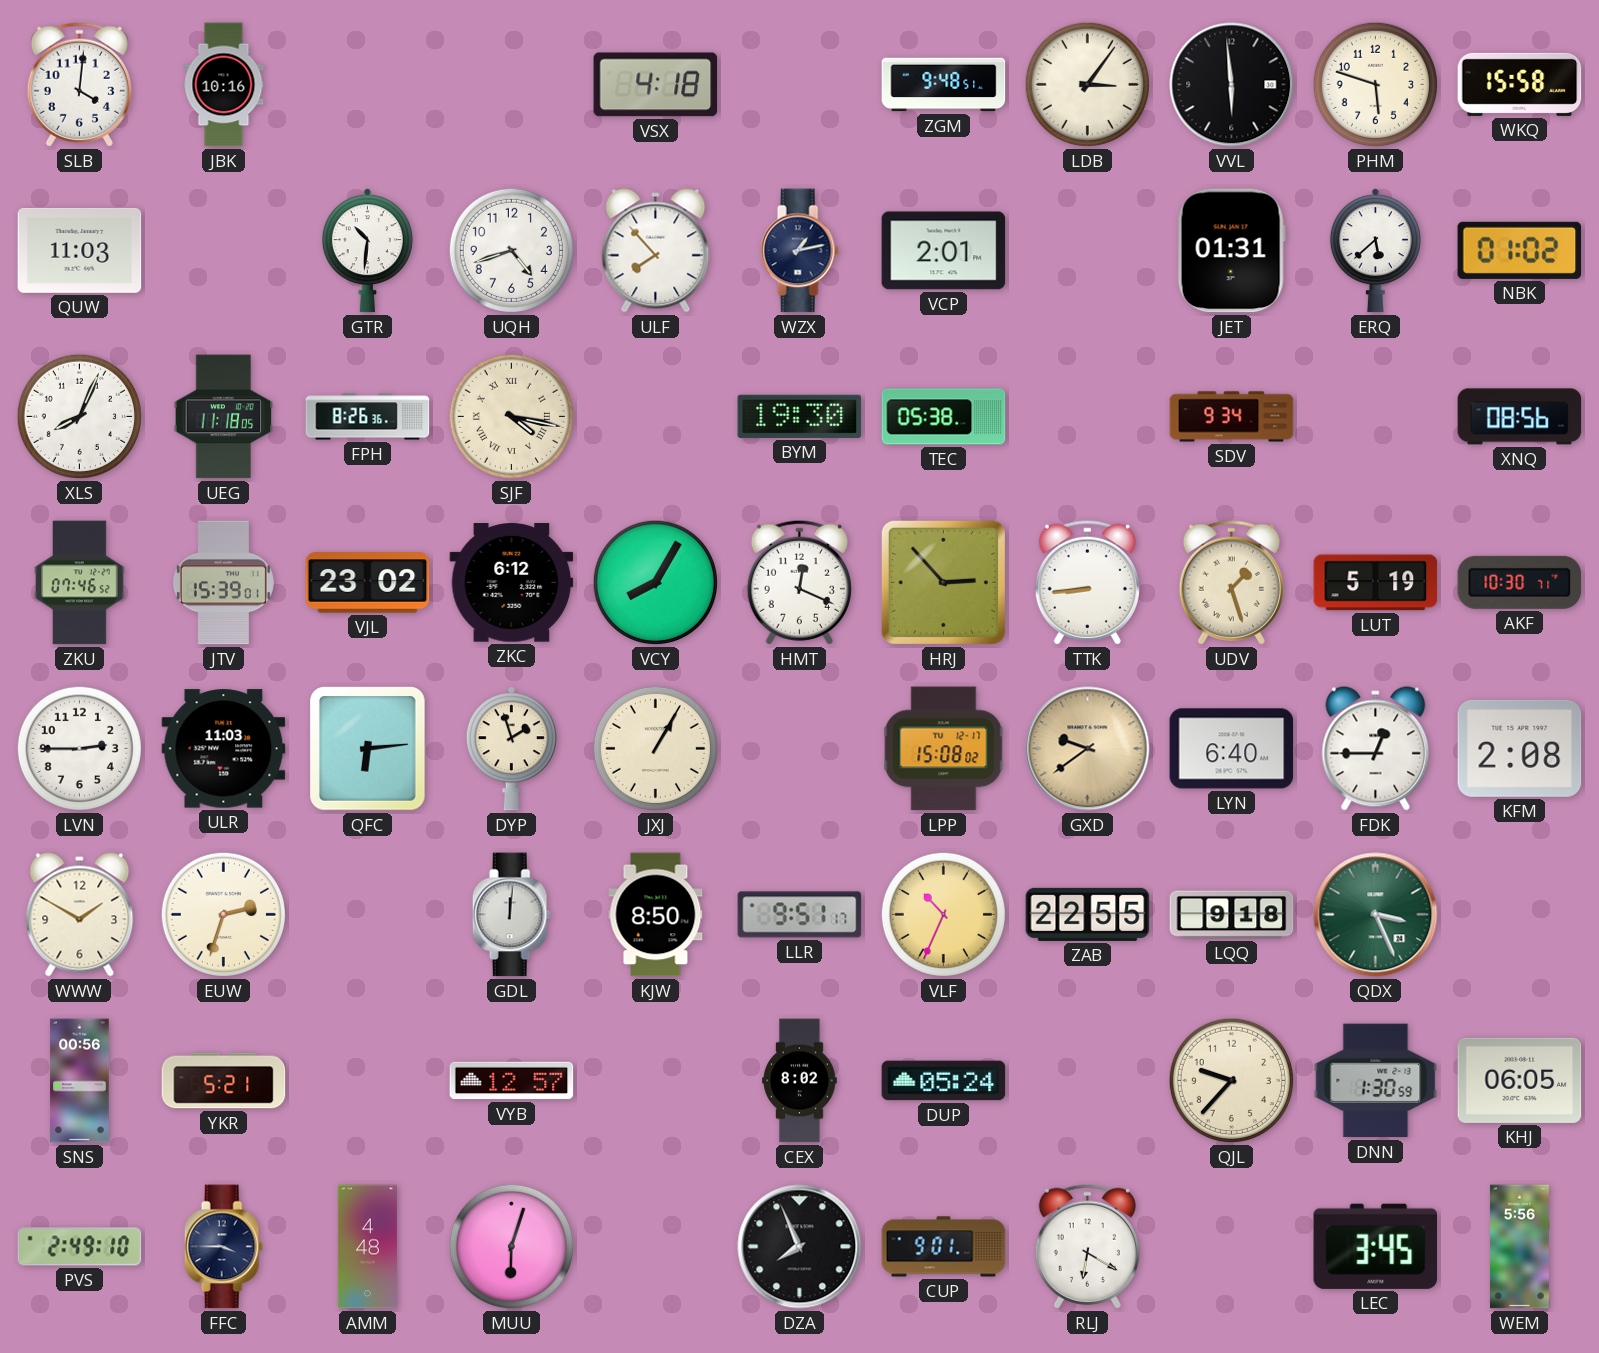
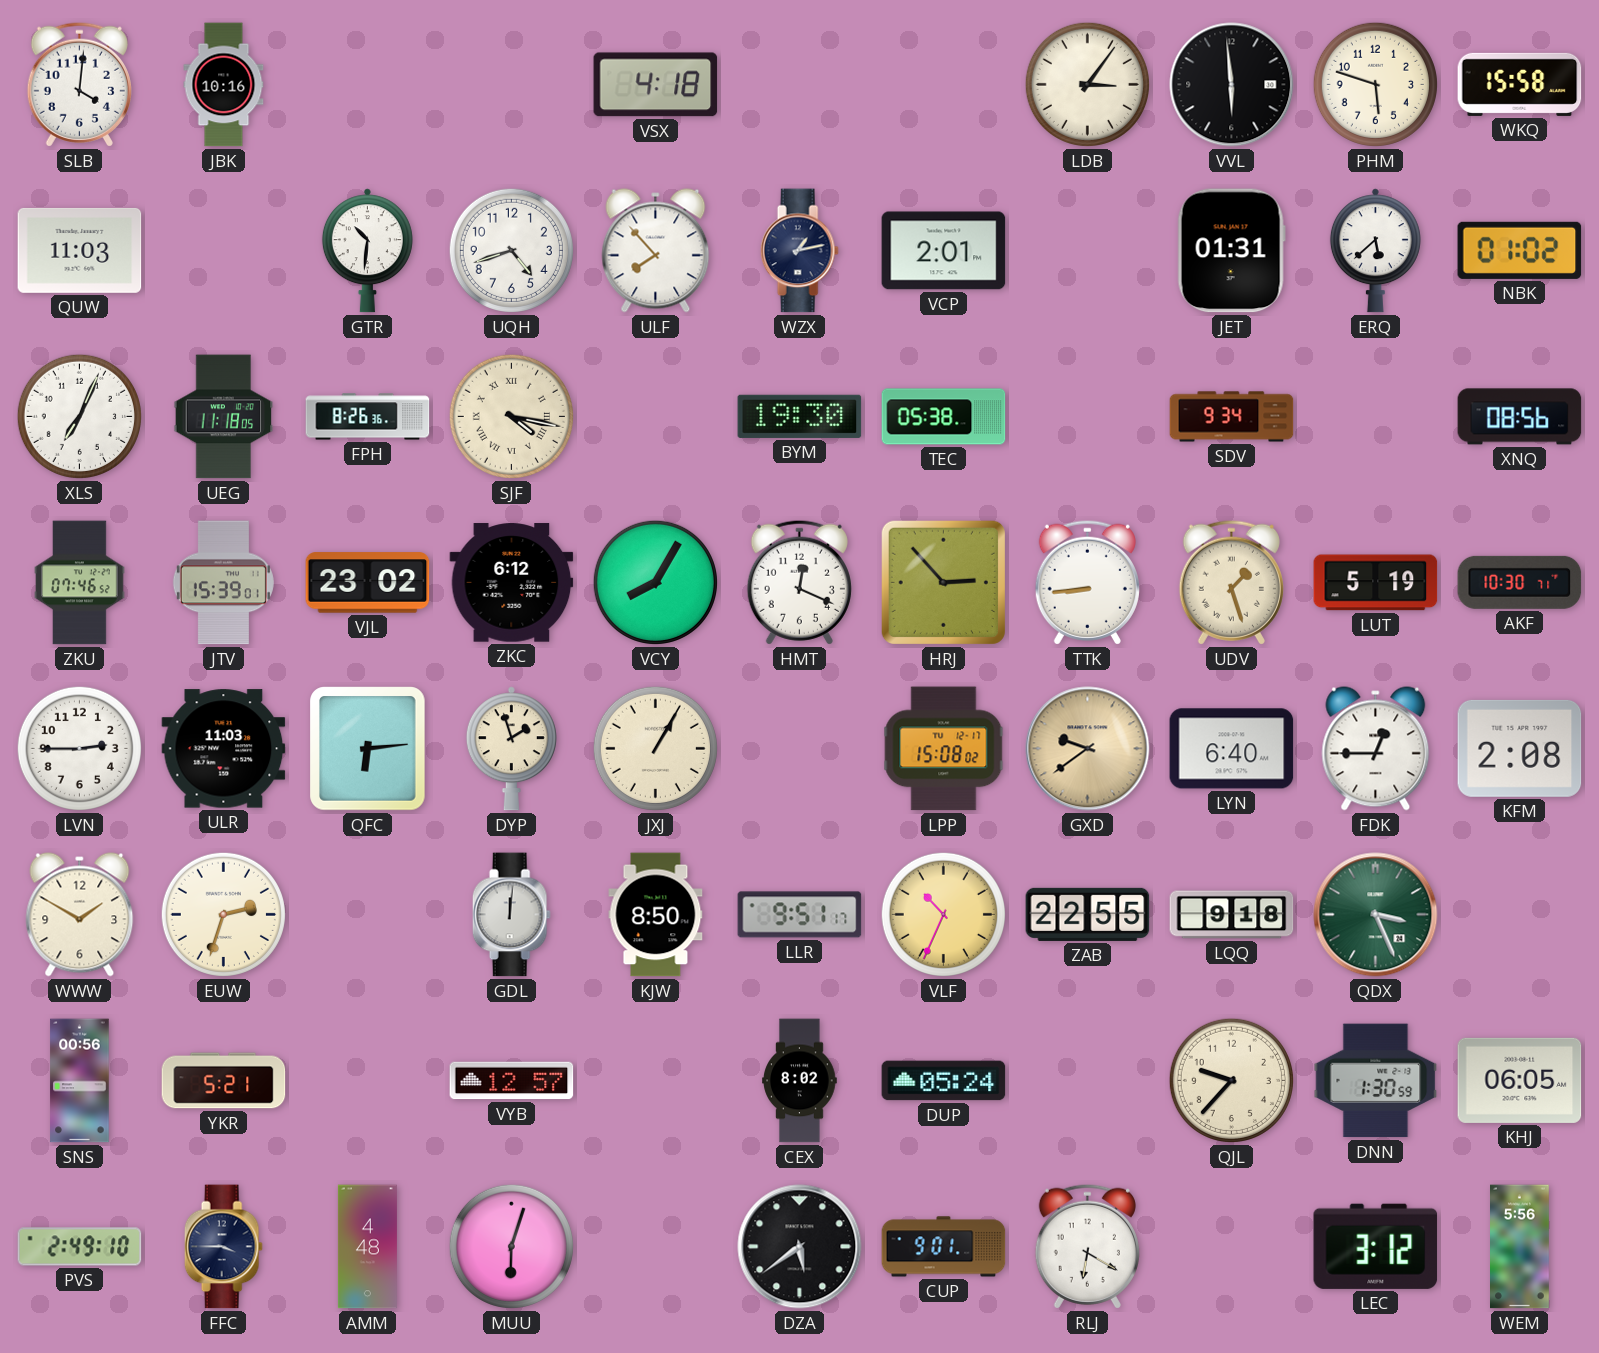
ZGM: 9:48 -> none
XLS: 8:04 -> 7:04
DZA: 7:56 -> 5:39
LEC: 3:45 -> 3:12
